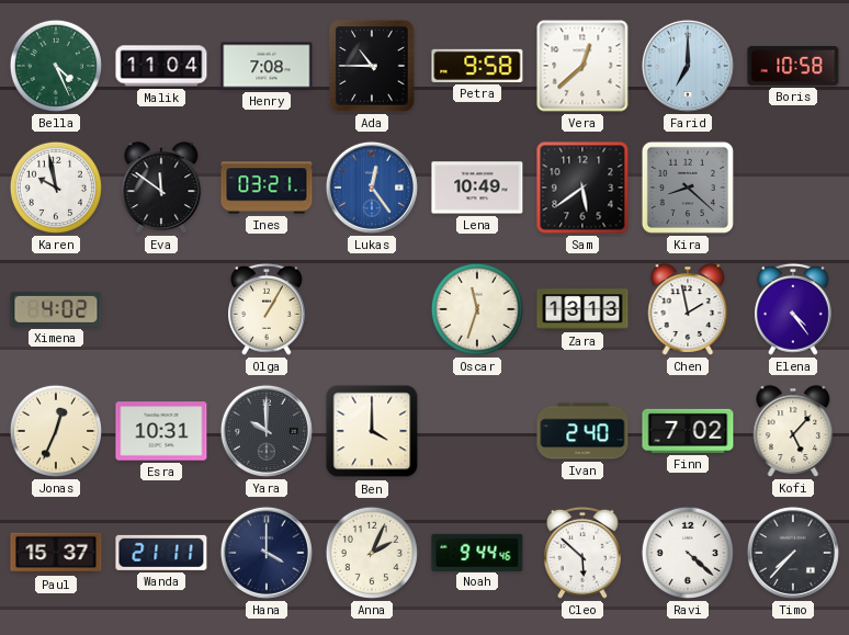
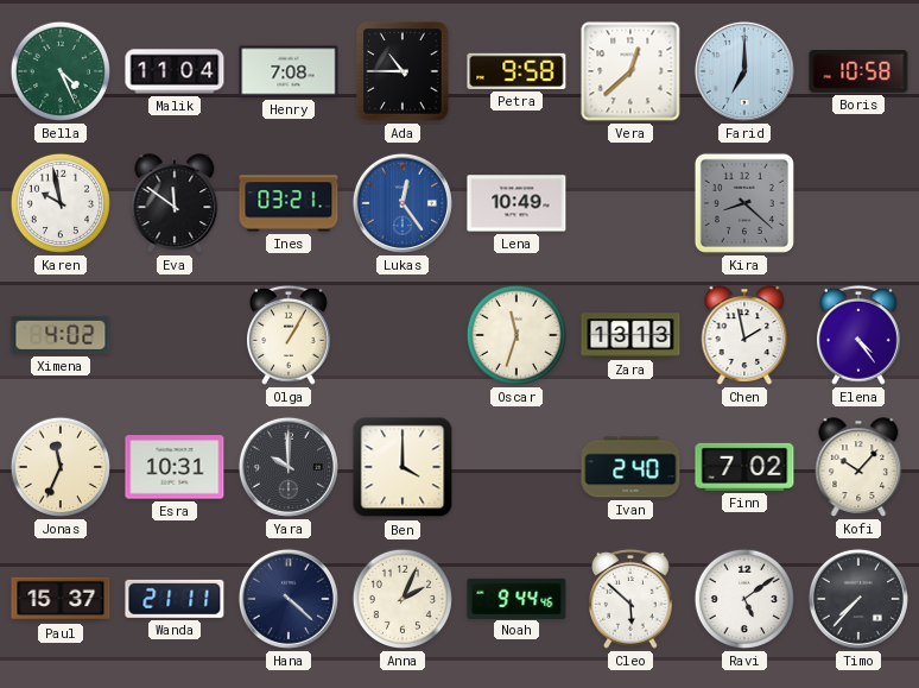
Sam: 5:39 -> none
Jonas: 12:34 -> 11:34
Kofi: 5:07 -> 10:07
Hana: 4:00 -> 4:22
Ravi: 4:22 -> 5:09
